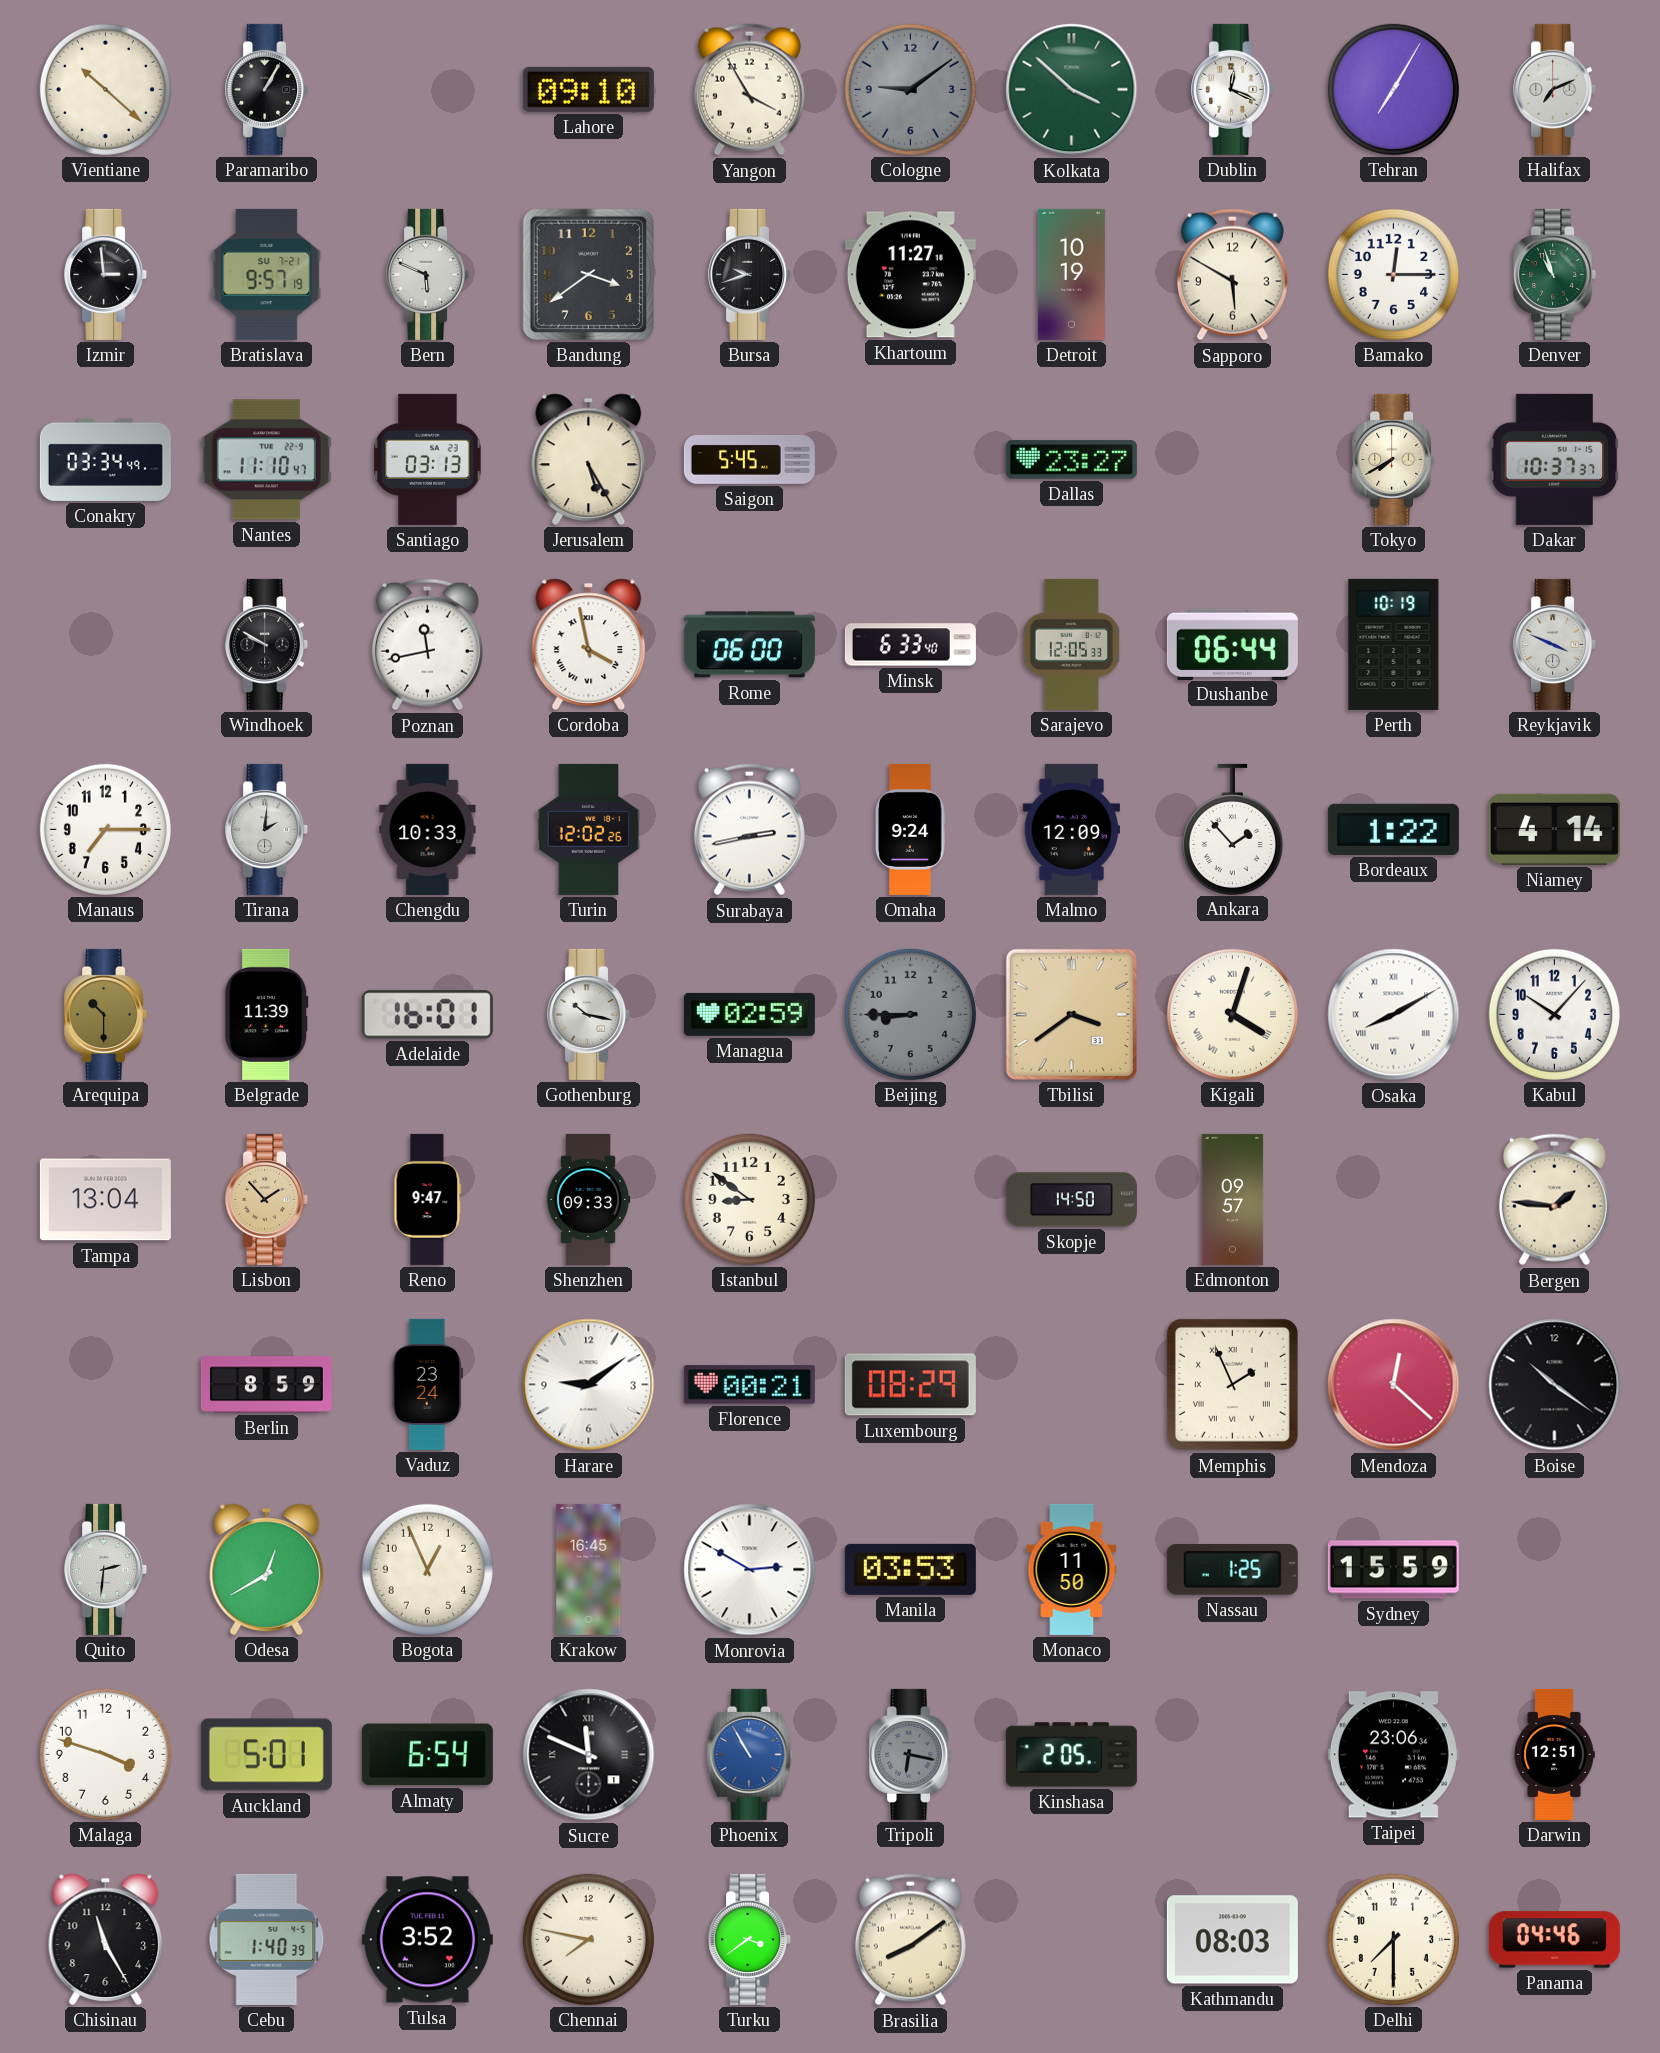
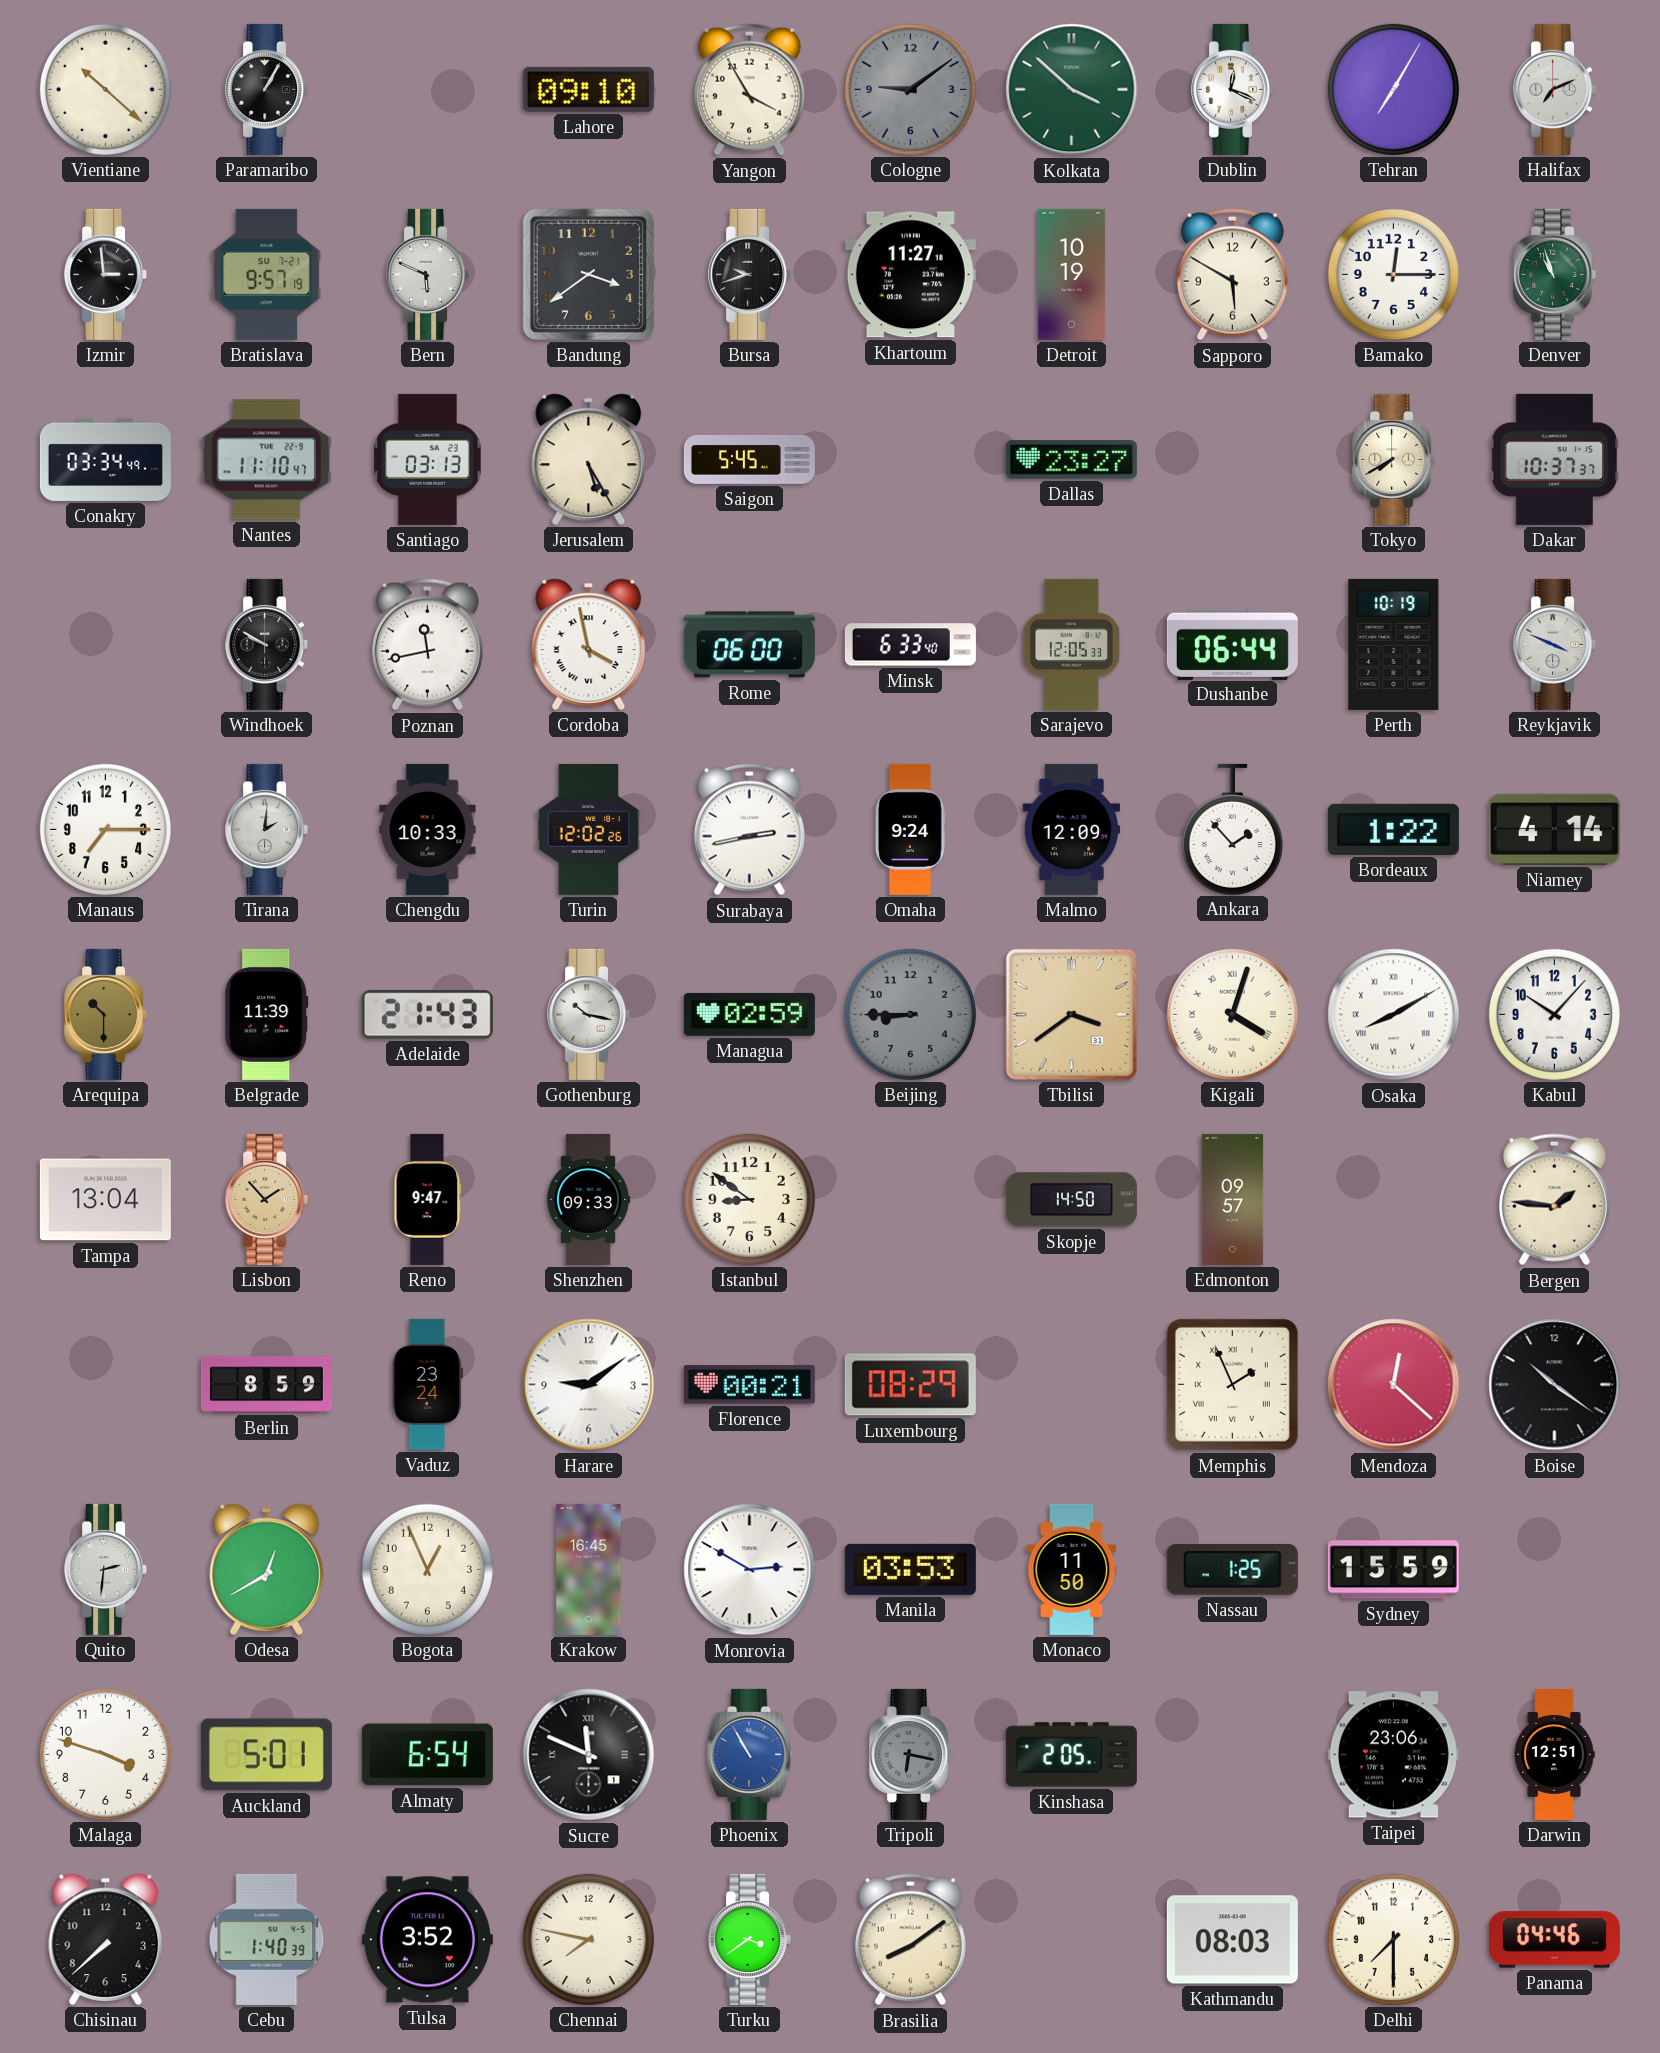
Adelaide: 16:01 -> 21:43
Chisinau: 11:25 -> 7:38
